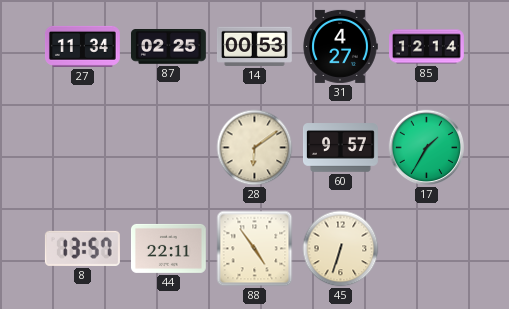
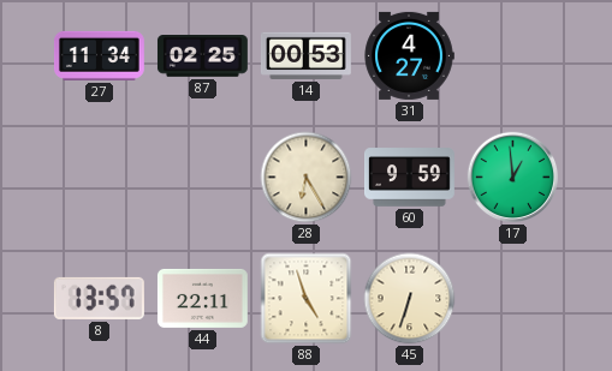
85: 12:14 -> none
28: 6:09 -> 6:25
60: 9:57 -> 9:59
17: 1:35 -> 12:59
88: 4:54 -> 4:57
